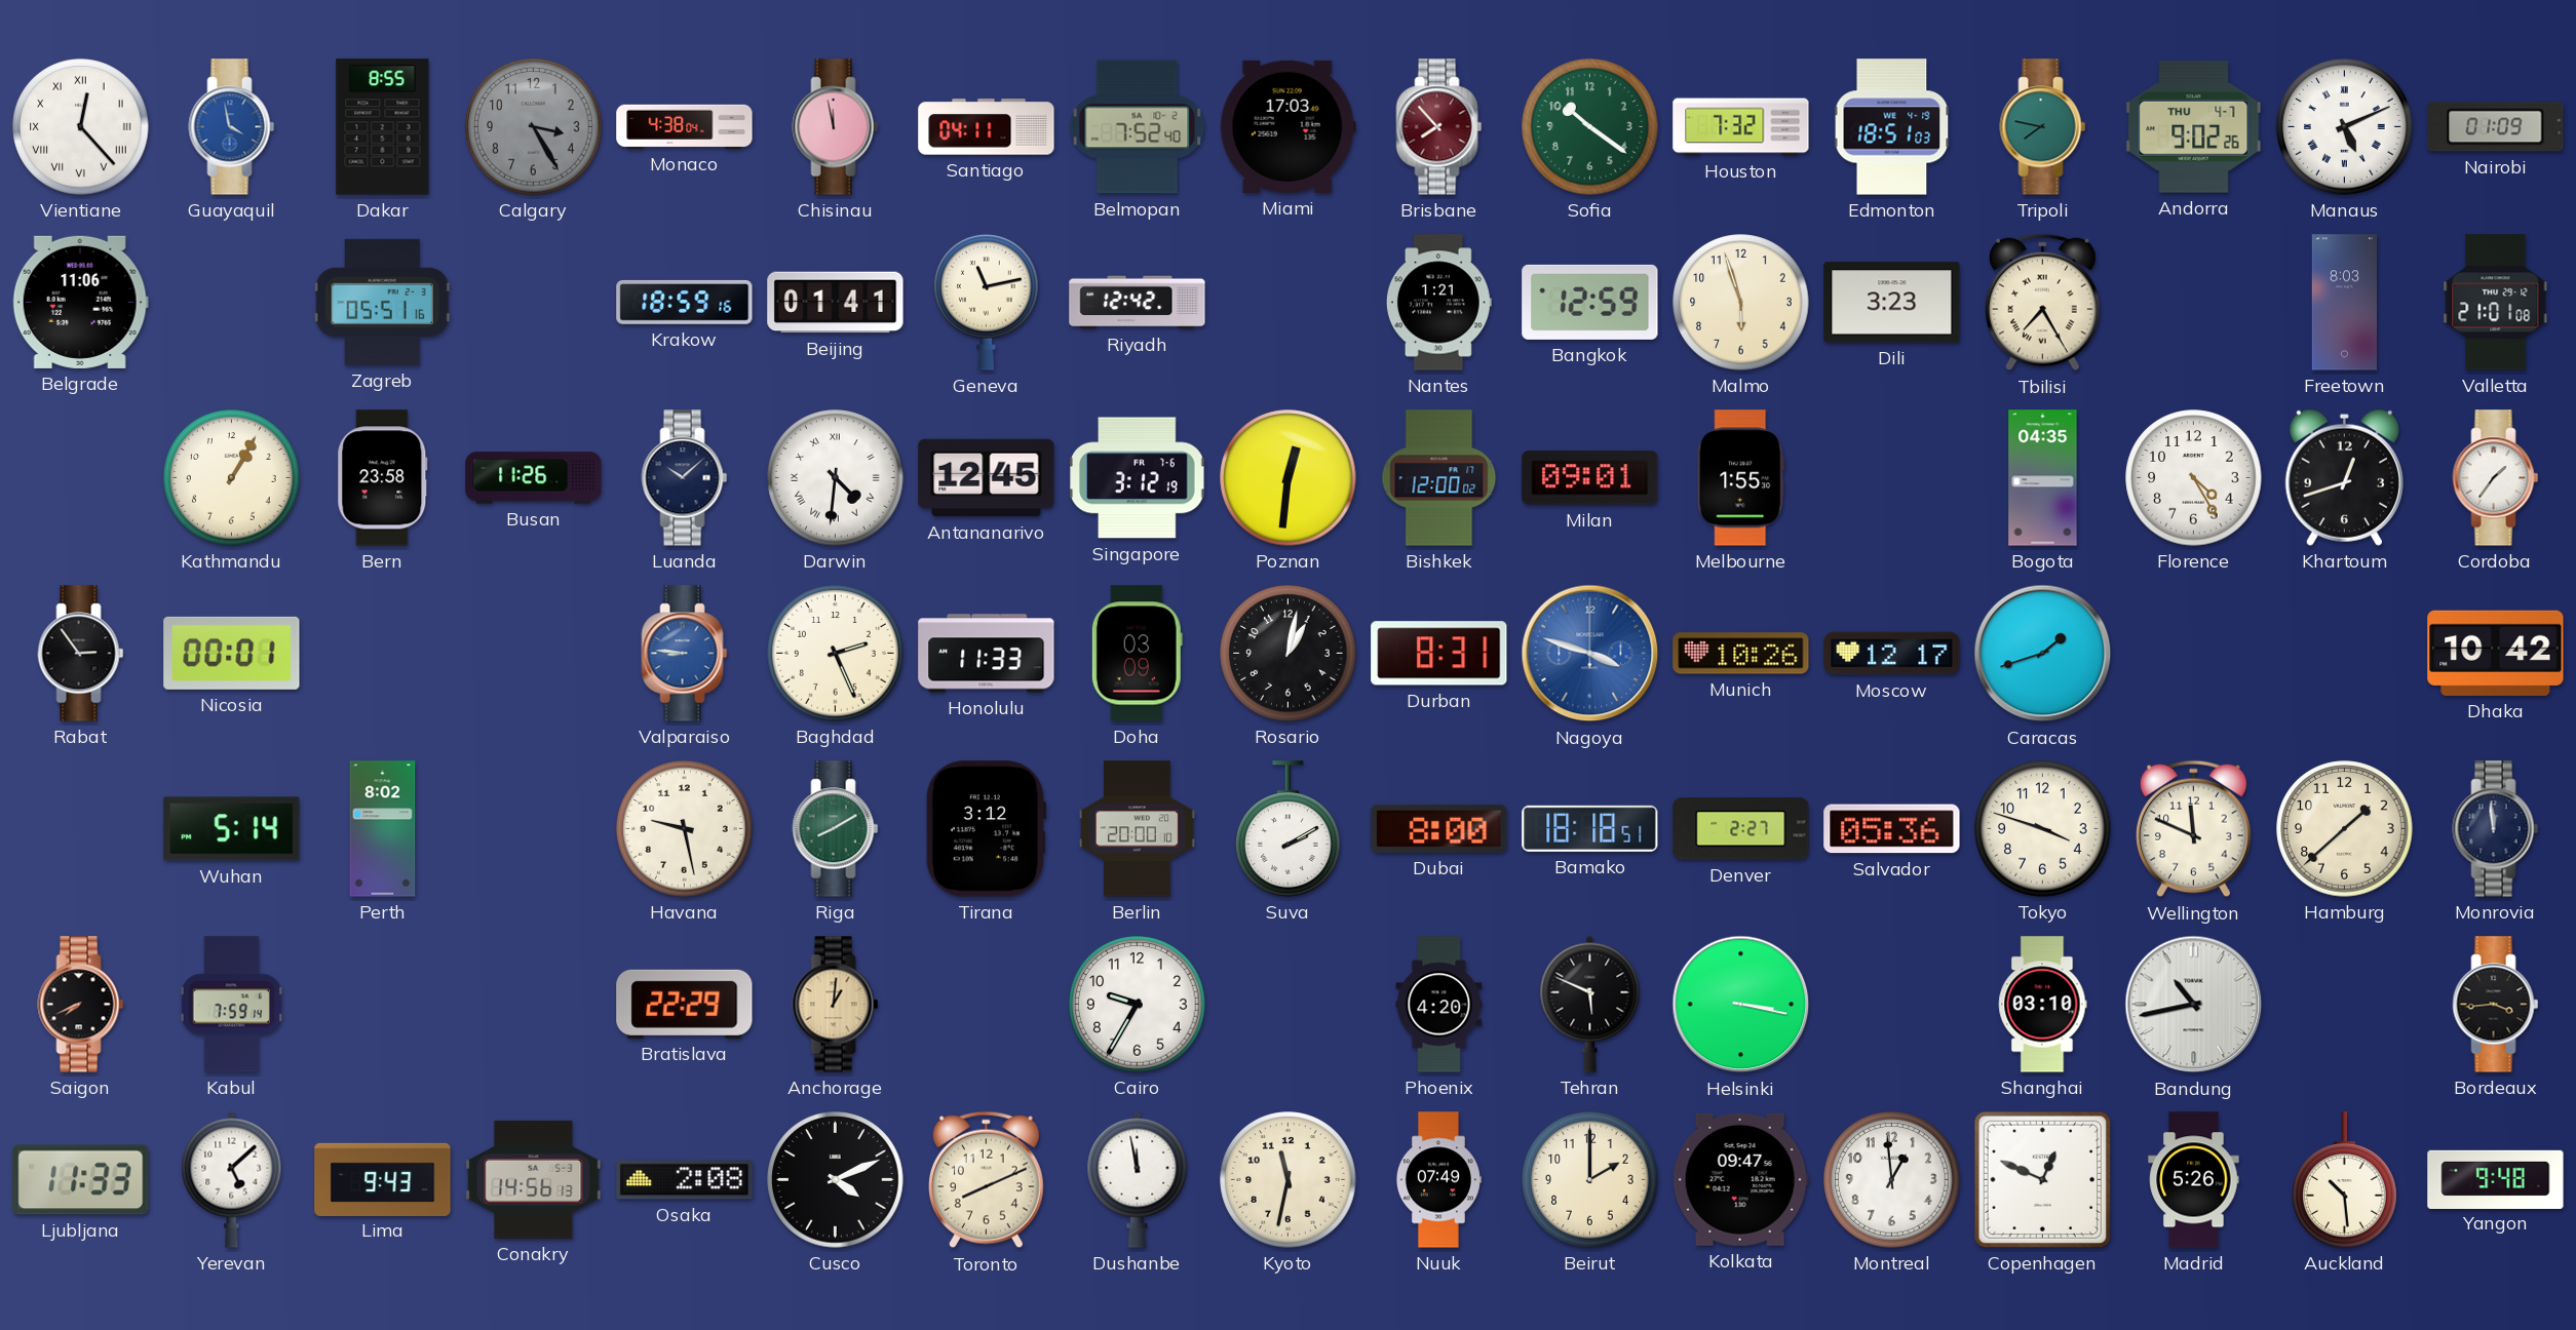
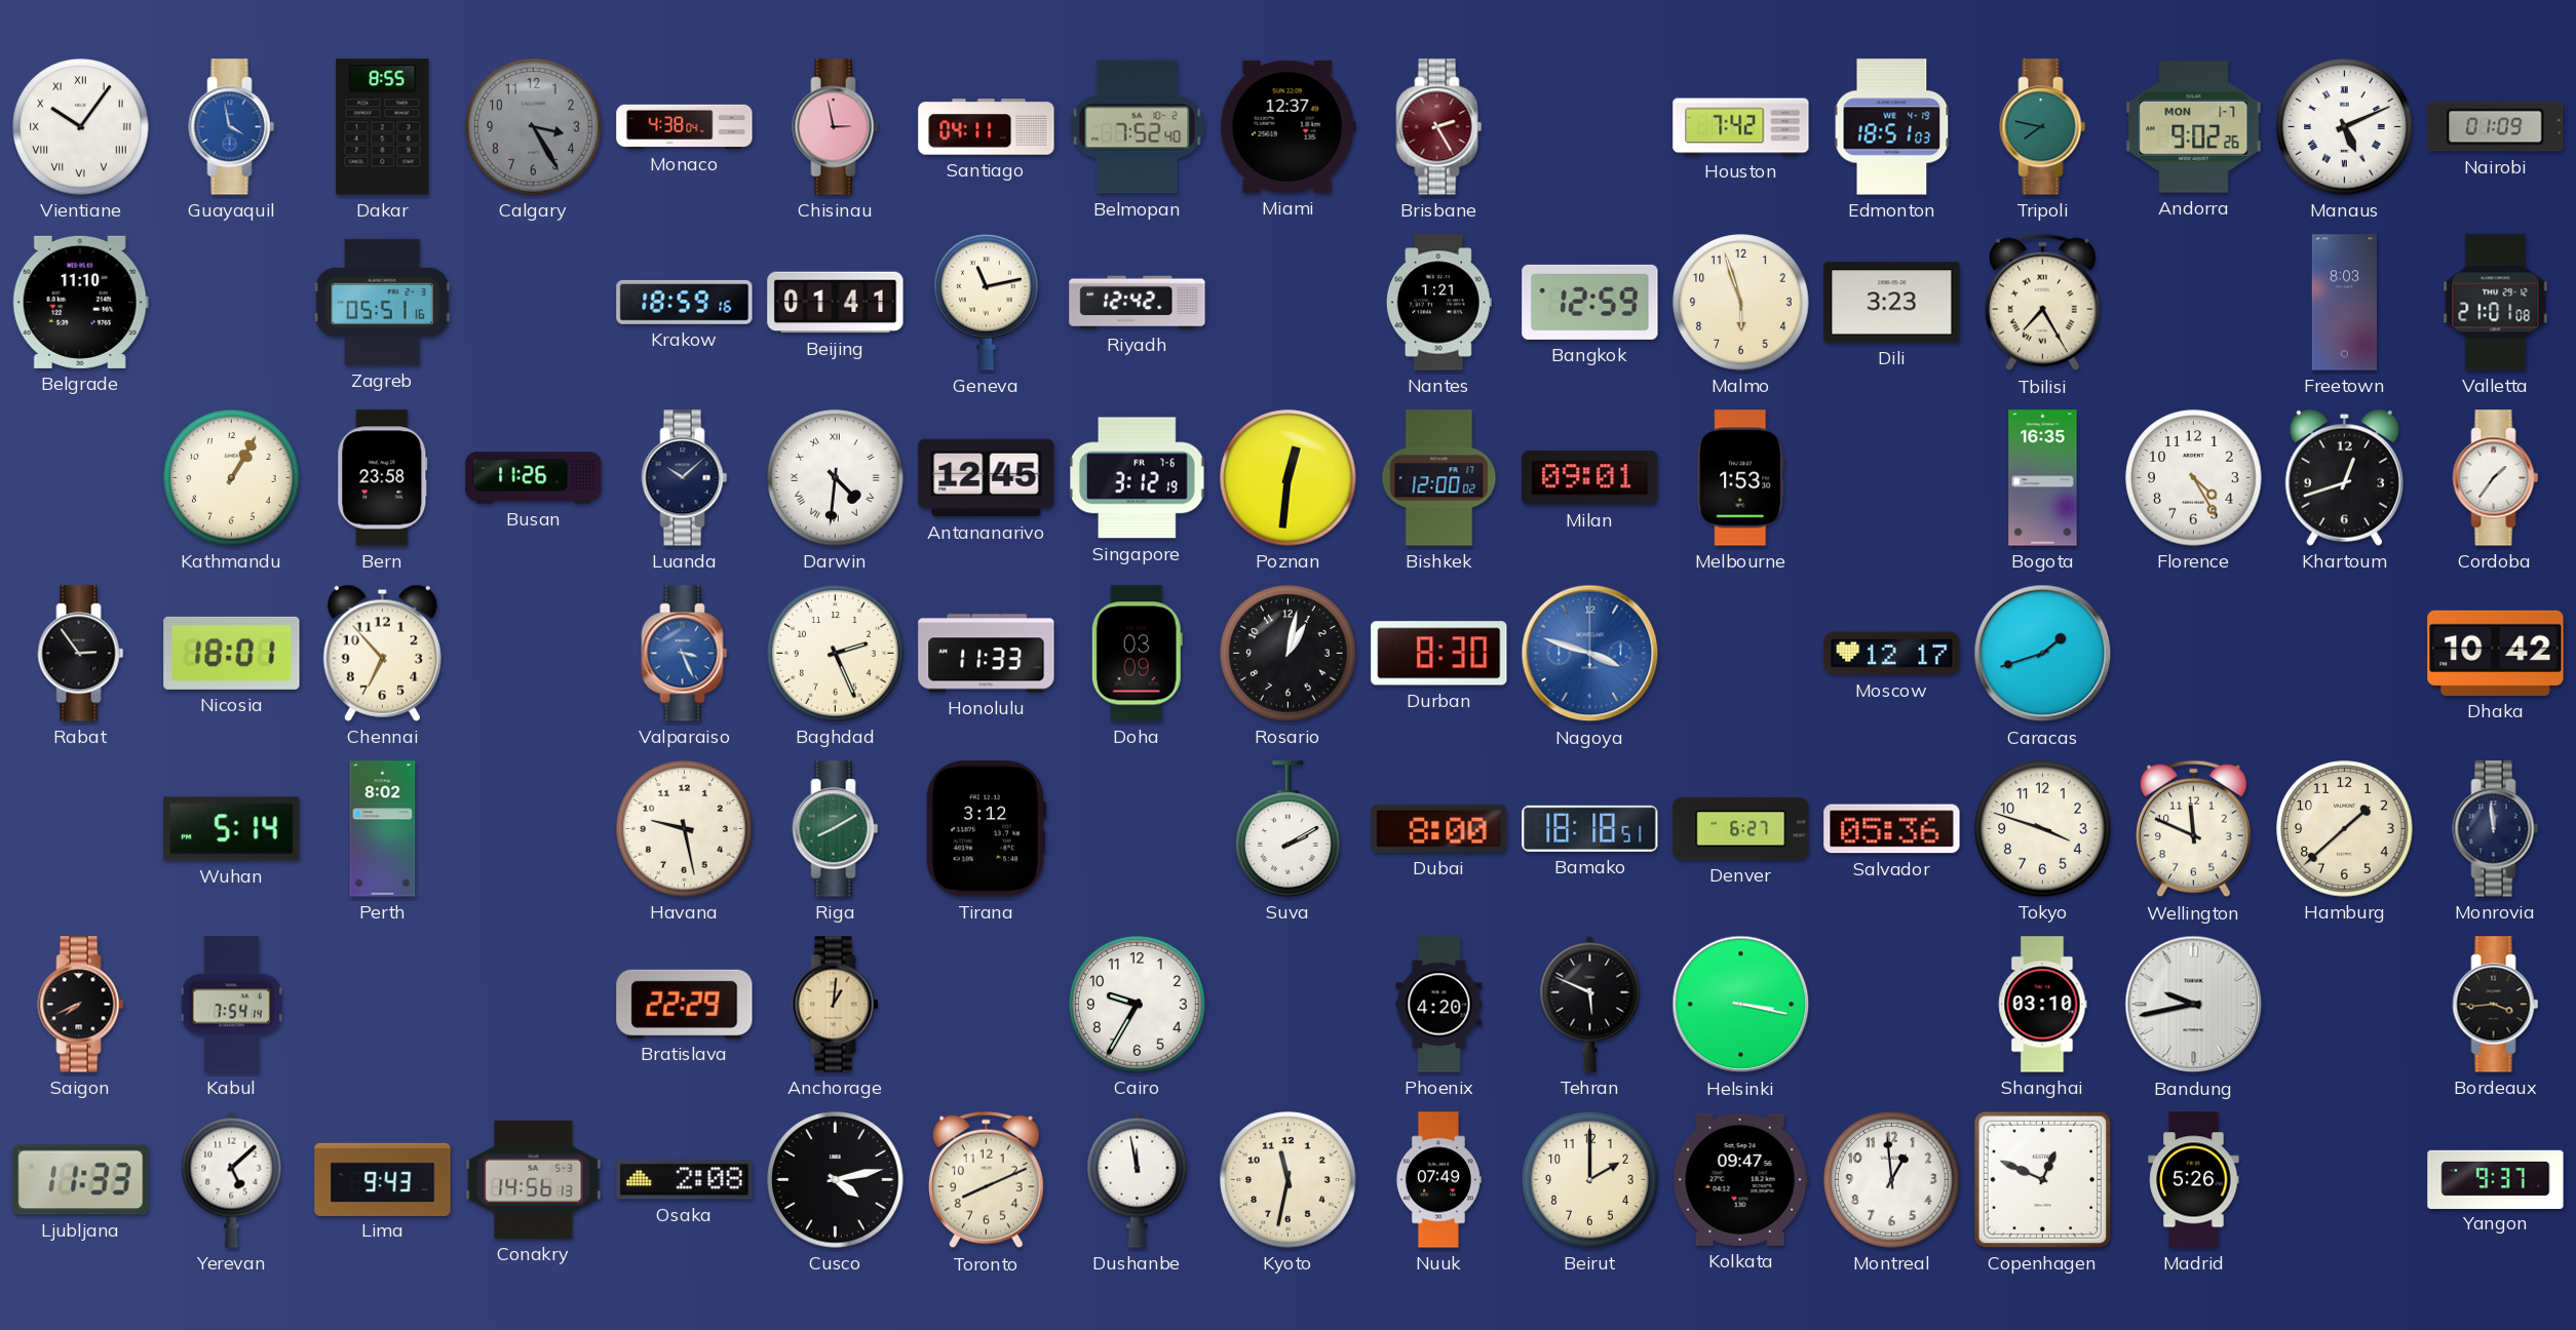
Vientiane: 12:23 -> 10:06
Chisinau: 11:58 -> 2:58
Miami: 17:03 -> 12:37
Brisbane: 7:53 -> 2:25
Sofia: 10:21 -> none
Houston: 7:32 -> 7:42
Andorra date: THU 4-7 -> MON 1-7
Belgrade: 11:06 -> 11:10
Melbourne: 1:55 -> 1:53
Bogota: 04:35 -> 16:35
Nicosia: 00:01 -> 18:01
Chennai: none -> 6:53
Valparaiso: 8:46 -> 3:26
Durban: 8:31 -> 8:30
Munich: 10:26 -> none
Berlin: 20:00 -> none
Denver: 2:27 -> 6:27
Kabul: 7:59 -> 7:54
Bandung: 10:43 -> 9:43
Cusco: 4:11 -> 4:13
Auckland: 10:29 -> none
Yangon: 9:48 -> 9:37
